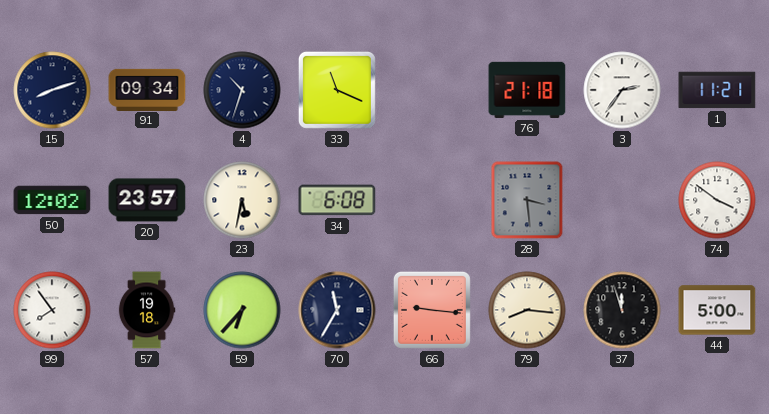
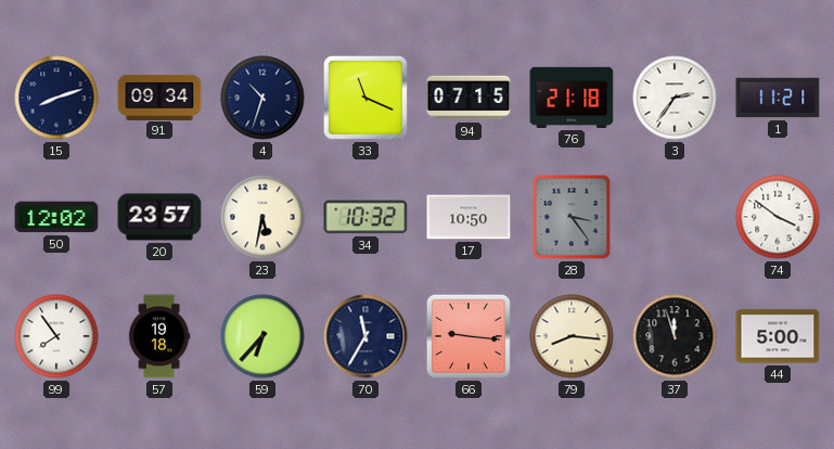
94: none -> 07:15
34: 6:08 -> 10:32
17: none -> 10:50
28: 3:29 -> 3:24
